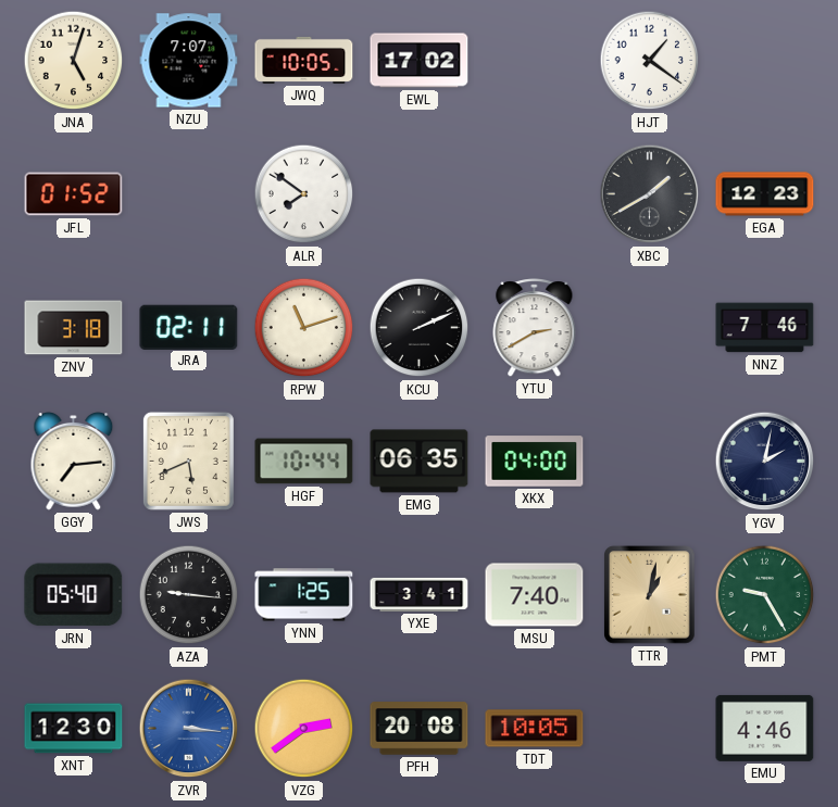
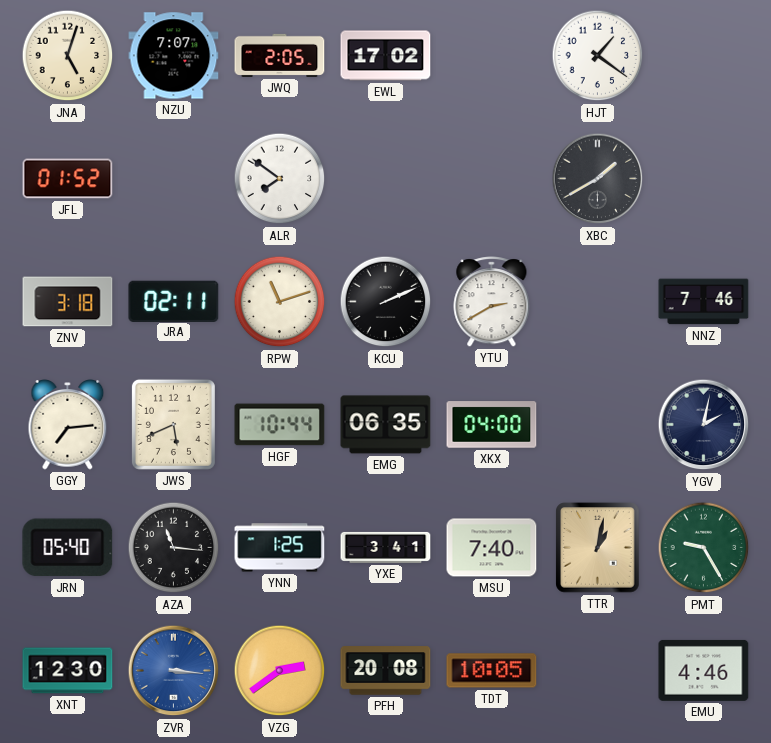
JWQ: 10:05 -> 2:05
EGA: 12:23 -> none
AZA: 9:16 -> 11:16
